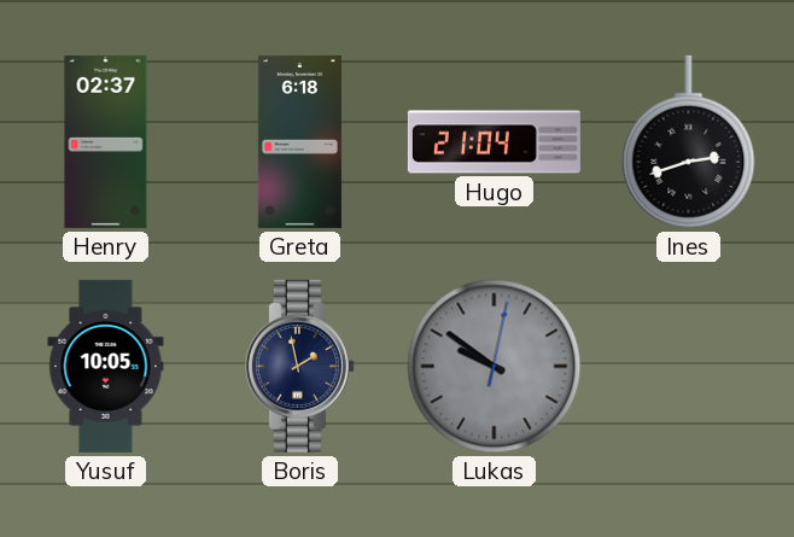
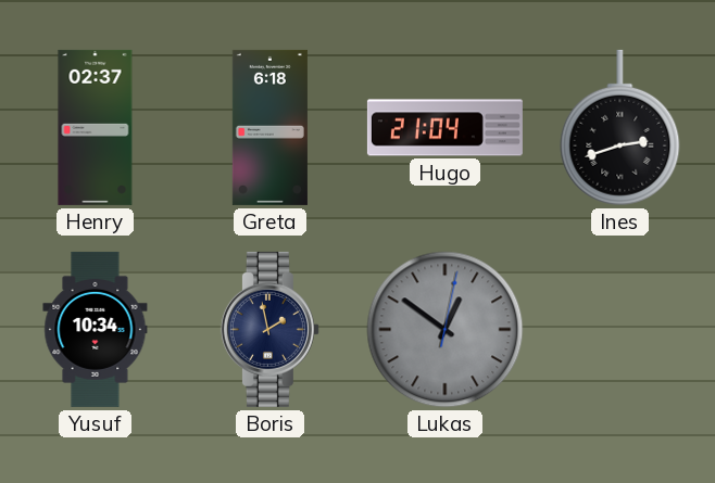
Yusuf: 10:05 -> 10:34
Lukas: 9:51 -> 12:51
